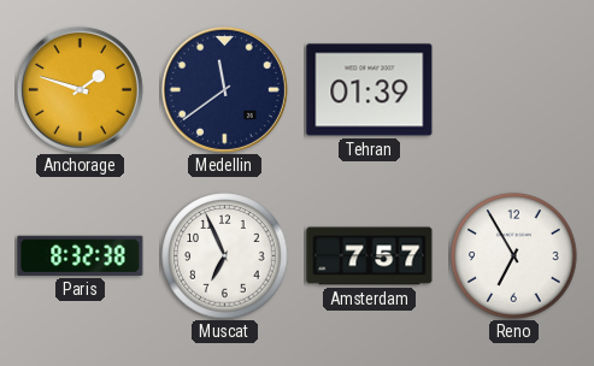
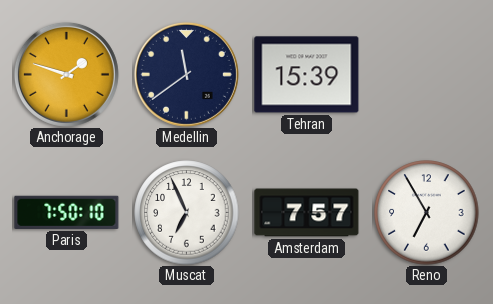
Tehran: 01:39 -> 15:39
Paris: 8:32 -> 7:50
